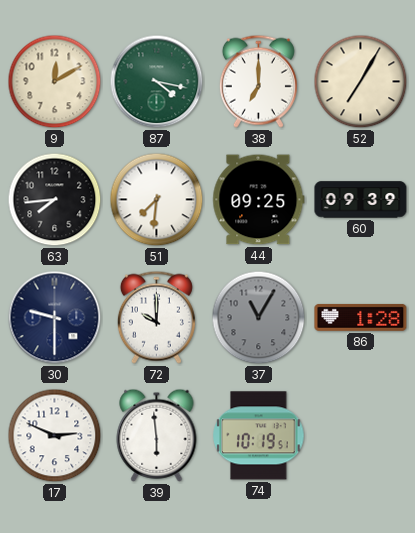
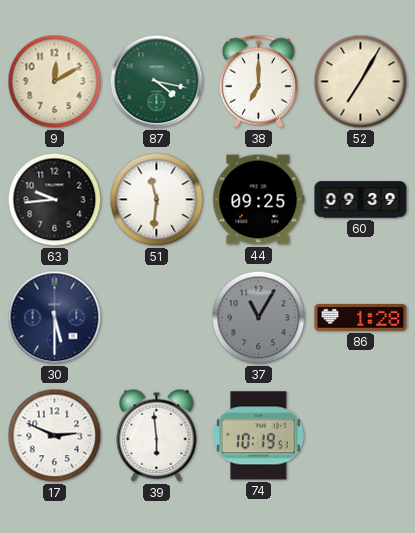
63: 7:44 -> 9:44
51: 7:31 -> 11:31
30: 9:30 -> 5:30
72: 10:00 -> none
